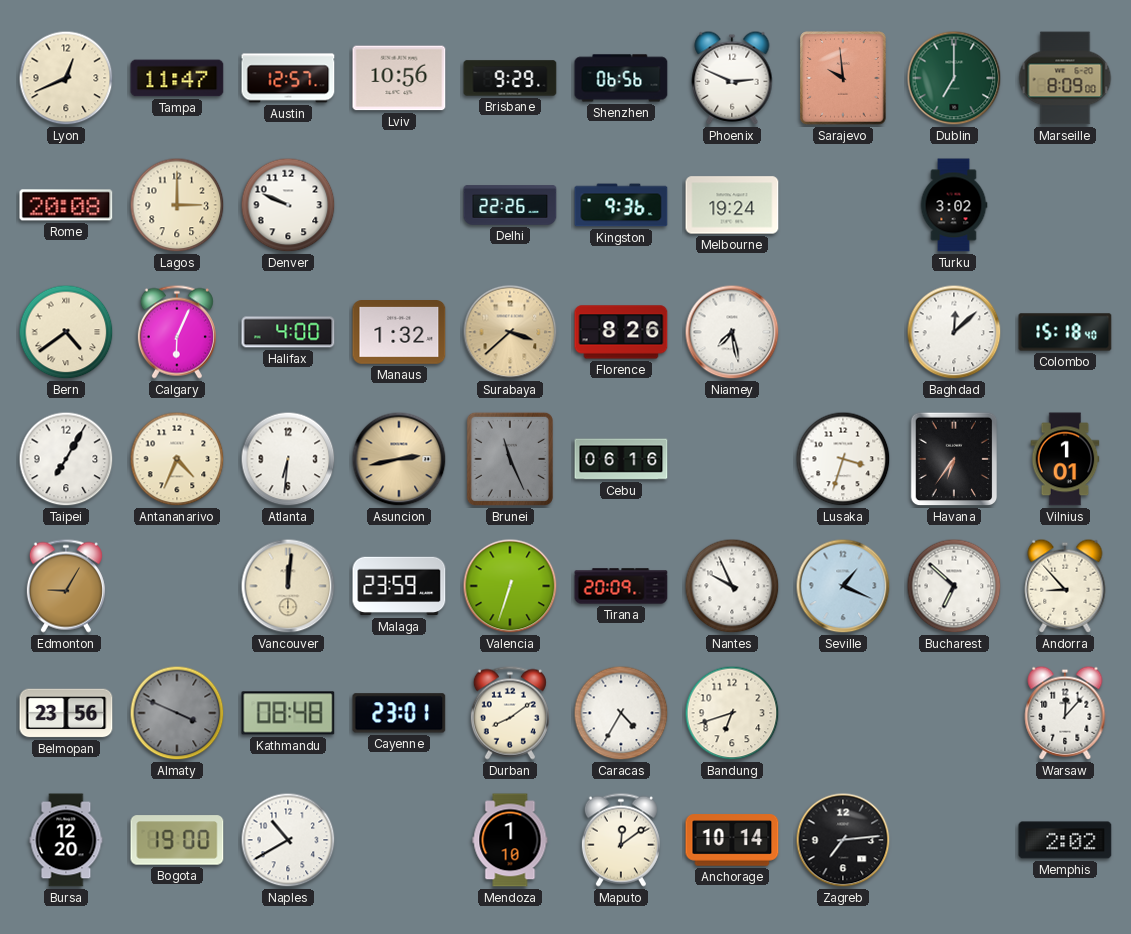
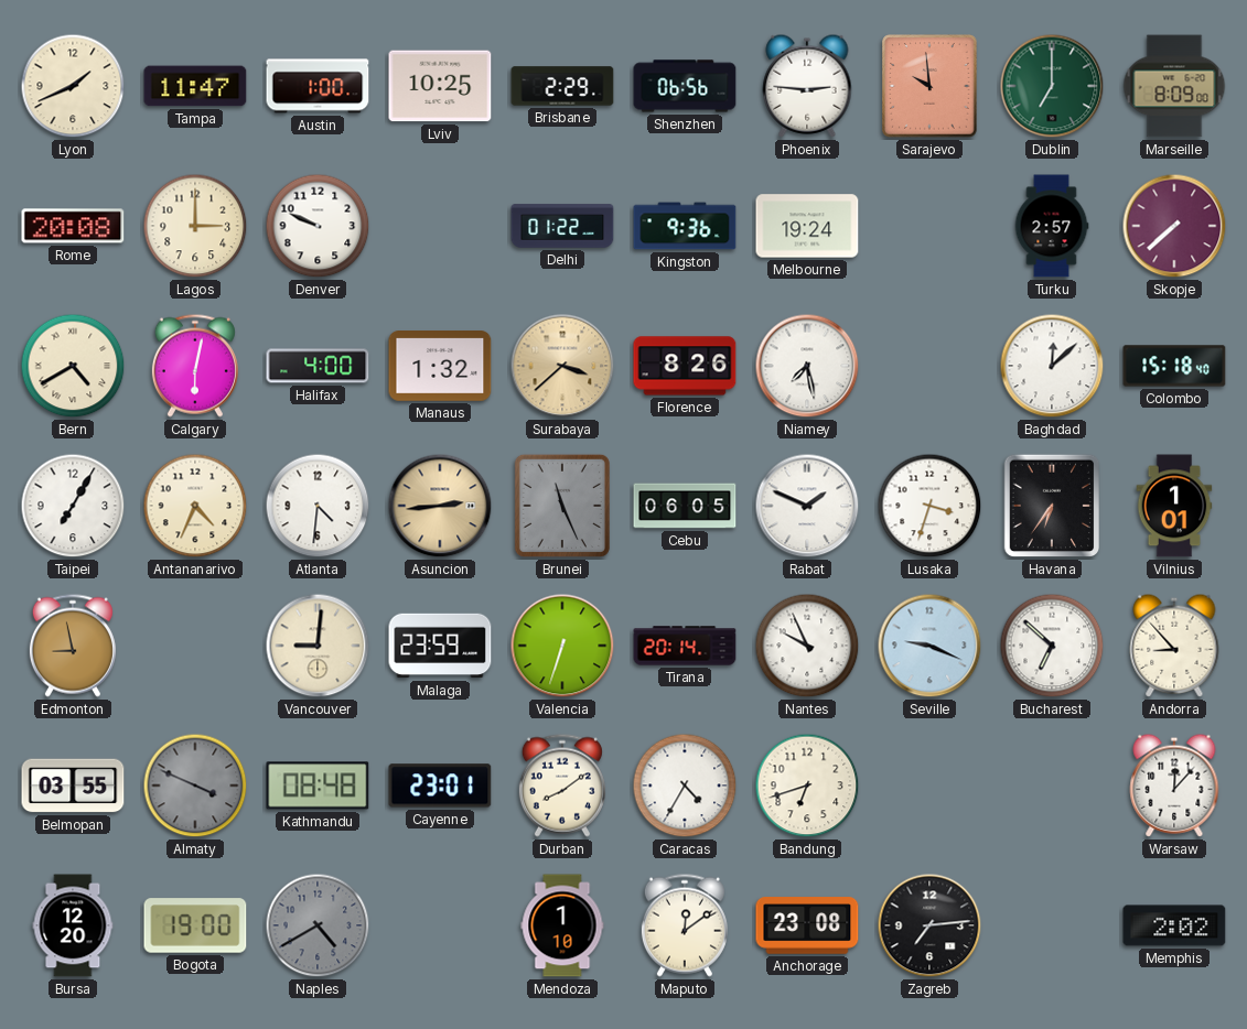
Lyon: 12:41 -> 1:41
Austin: 12:57 -> 1:00
Lviv: 10:56 -> 10:25
Brisbane: 9:29 -> 2:29
Phoenix: 2:49 -> 2:46
Delhi: 22:26 -> 01:22
Turku: 3:02 -> 2:57
Skopje: none -> 7:38
Bern: 4:39 -> 4:40
Calgary: 6:04 -> 6:02
Atlanta: 6:31 -> 4:31
Asuncion: 2:43 -> 2:44
Cebu: 06:16 -> 06:05
Rabat: none -> 1:49
Edmonton: 9:05 -> 8:58
Vancouver: 12:01 -> 9:01
Tirana: 20:09 -> 20:14
Seville: 1:19 -> 9:19
Belmopan: 23:56 -> 03:55
Naples: 10:40 -> 4:40
Naples dial: white -> grey
Anchorage: 10:14 -> 23:08
